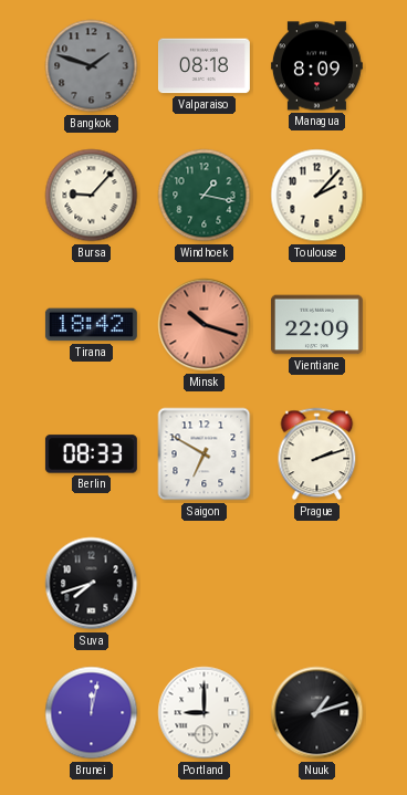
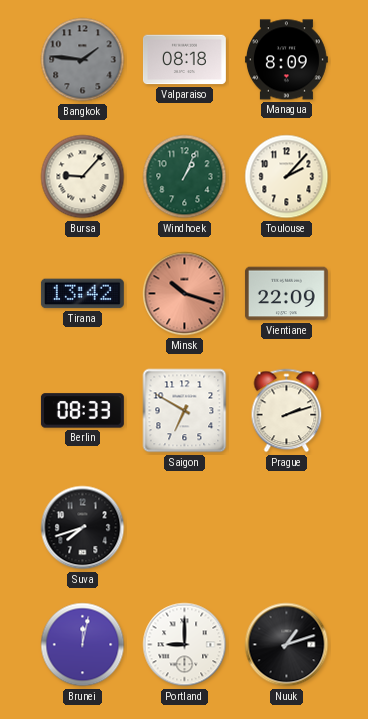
Bangkok: 1:48 -> 1:46
Windhoek: 1:17 -> 1:04
Tirana: 18:42 -> 13:42
